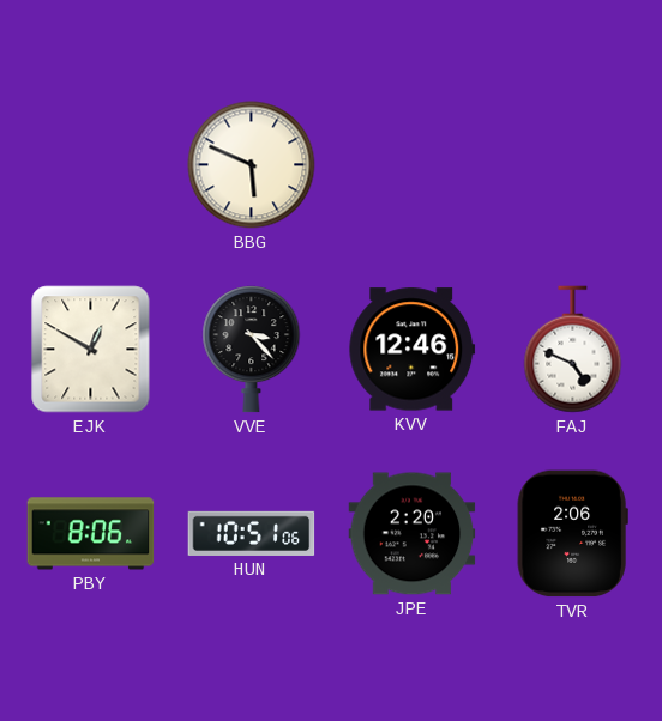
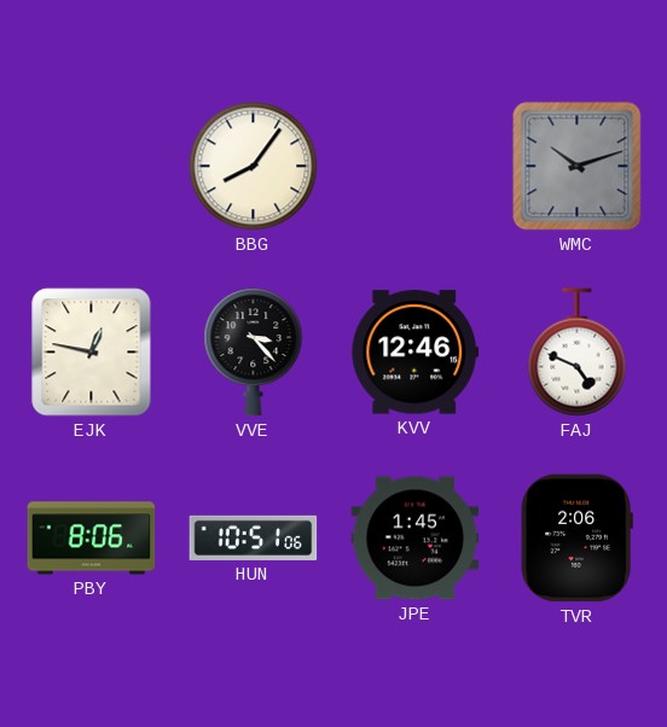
BBG: 5:49 -> 8:06
WMC: none -> 10:12
EJK: 12:50 -> 12:47
JPE: 2:20 -> 1:45
